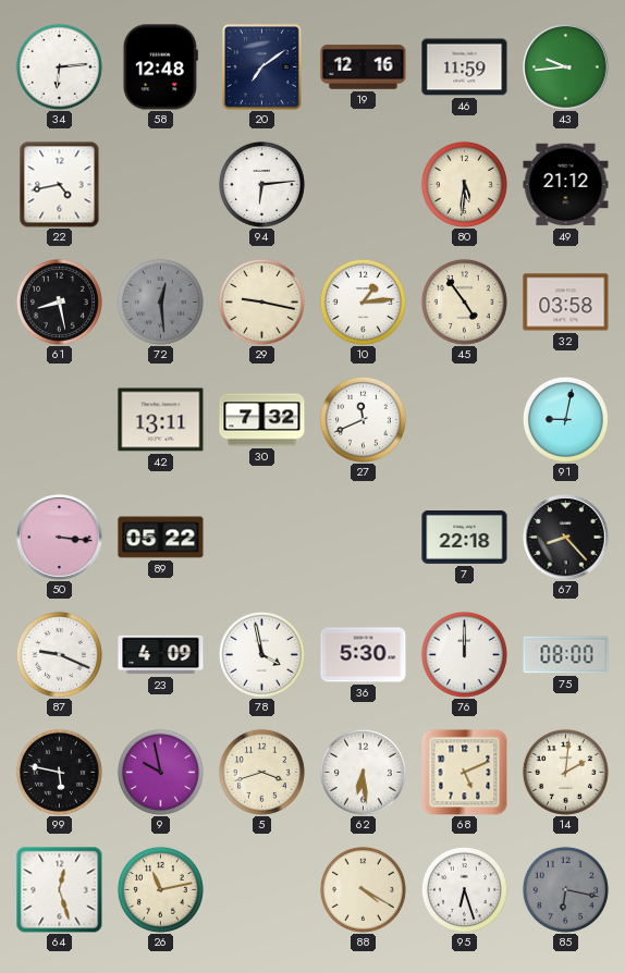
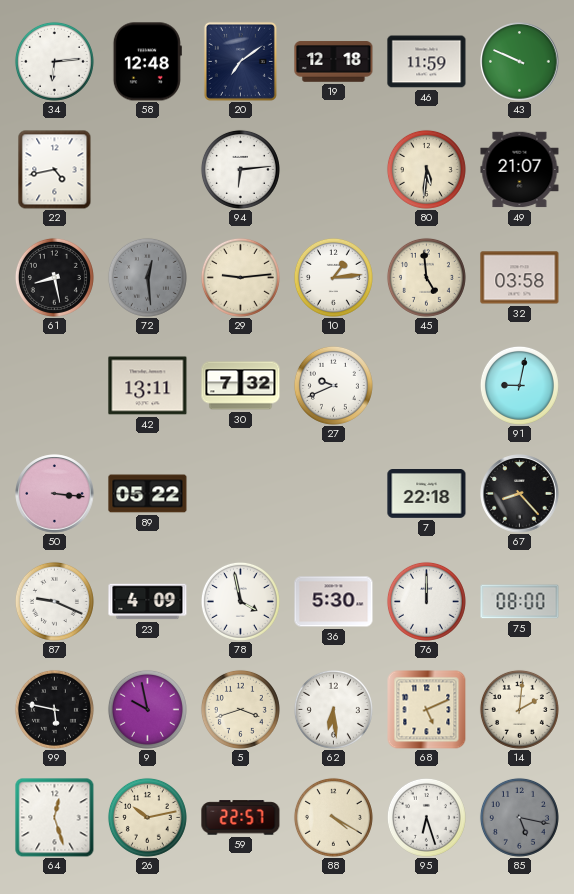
19: 12:16 -> 12:18
43: 9:44 -> 9:49
49: 21:12 -> 21:07
29: 9:17 -> 9:14
45: 4:54 -> 4:59
27: 11:41 -> 9:41
26: 11:13 -> 10:13
59: none -> 22:57
85: 6:17 -> 5:17
